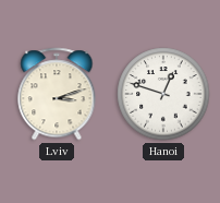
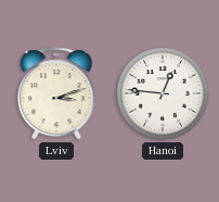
Hanoi: 12:48 -> 12:46
